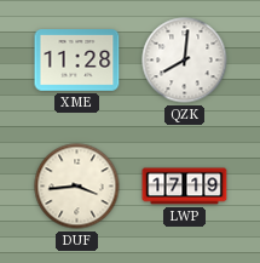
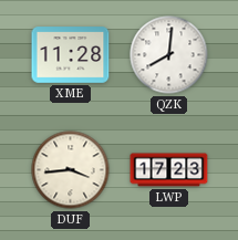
LWP: 17:19 -> 17:23
